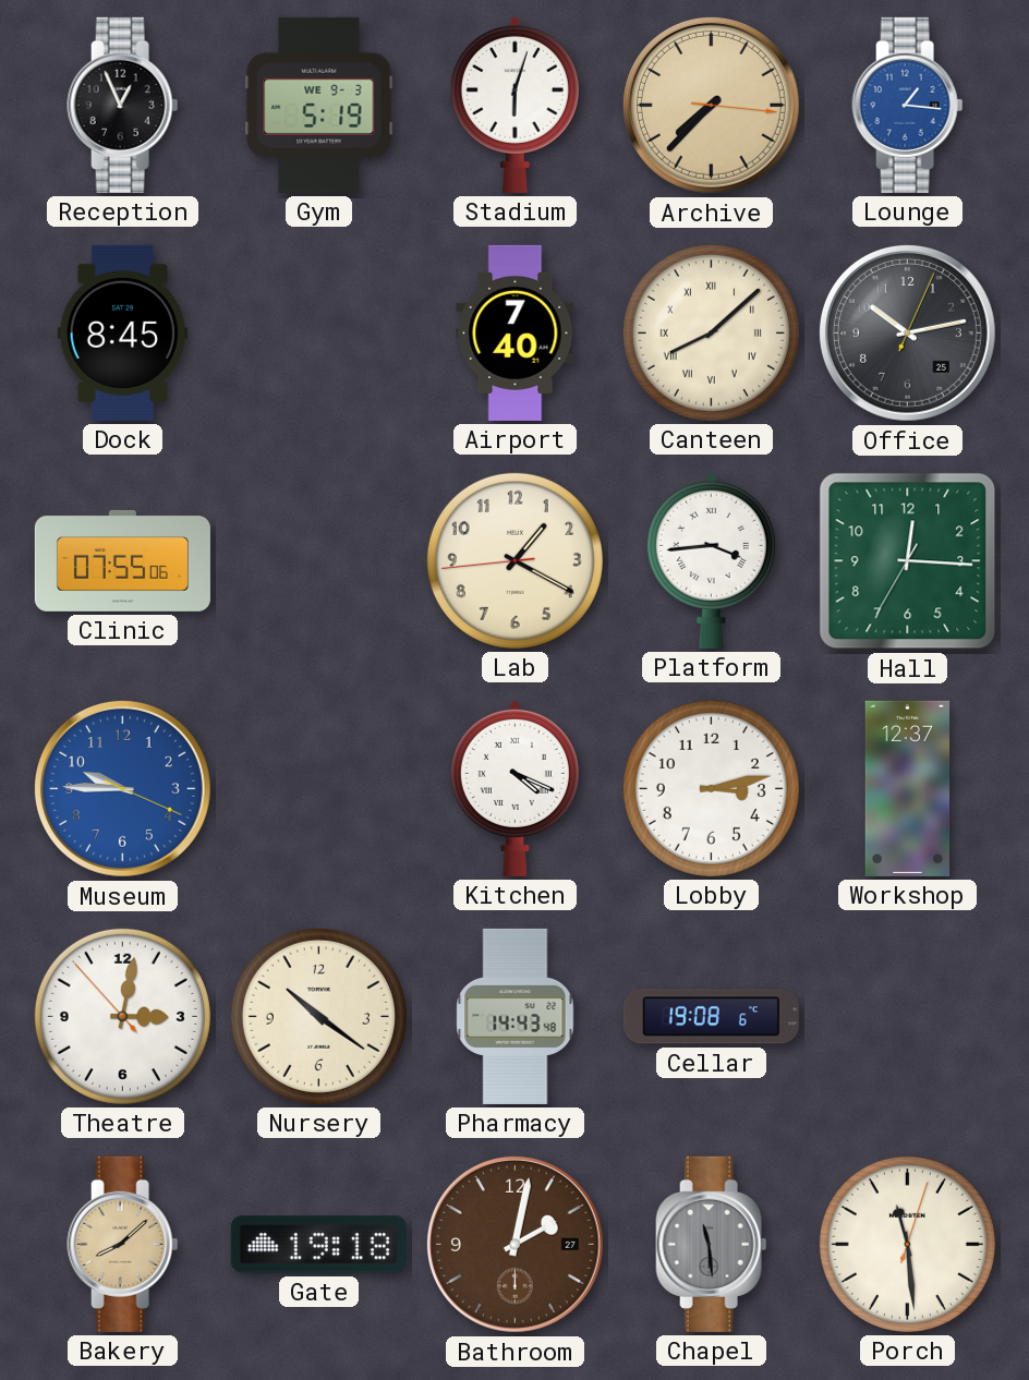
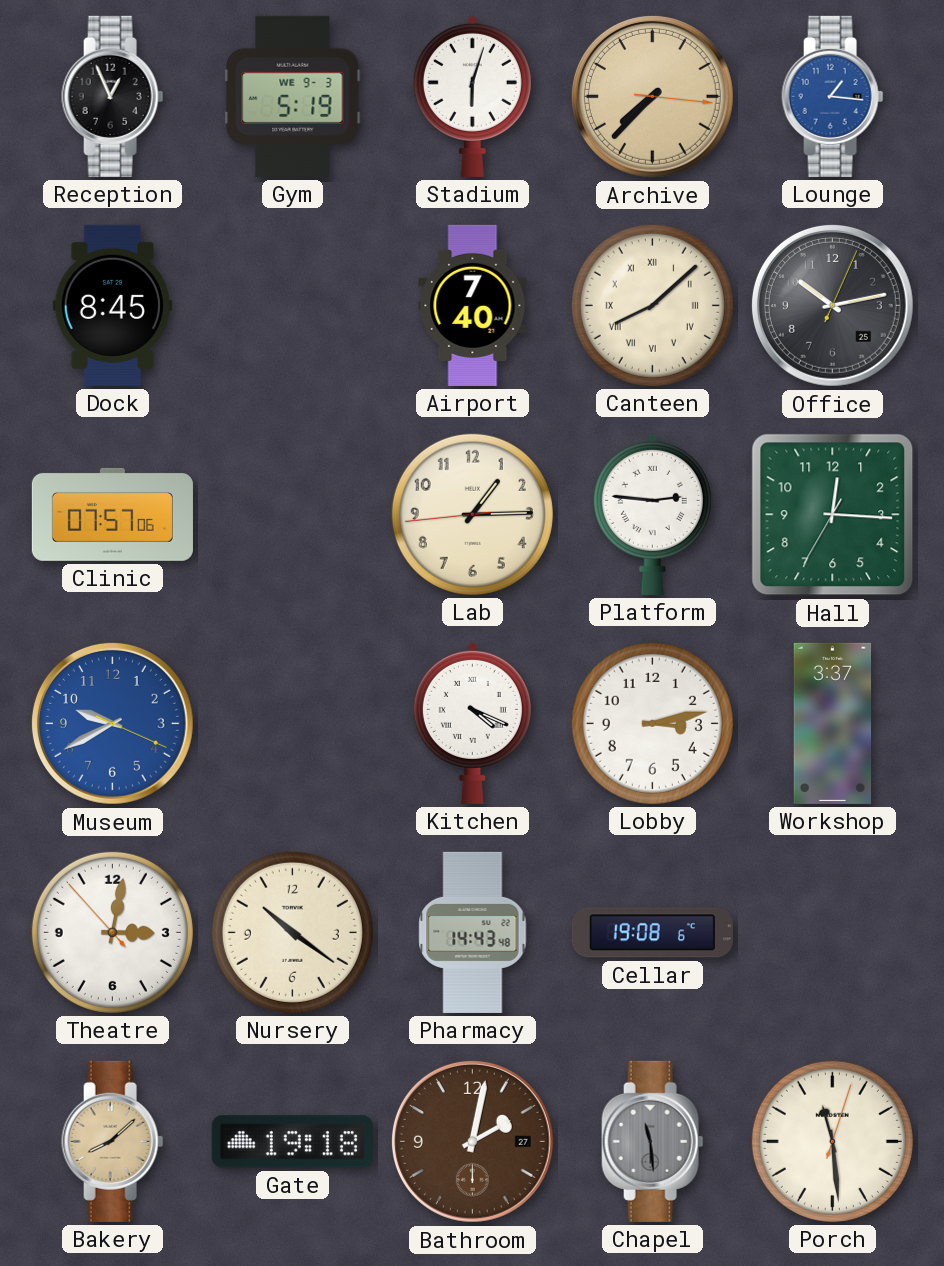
Clinic: 07:55 -> 07:57
Lab: 1:19 -> 1:14
Platform: 3:44 -> 2:46
Museum: 9:45 -> 9:40
Workshop: 12:37 -> 3:37
